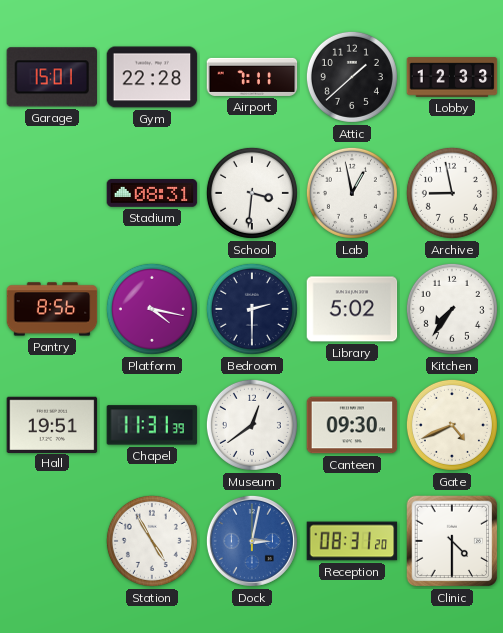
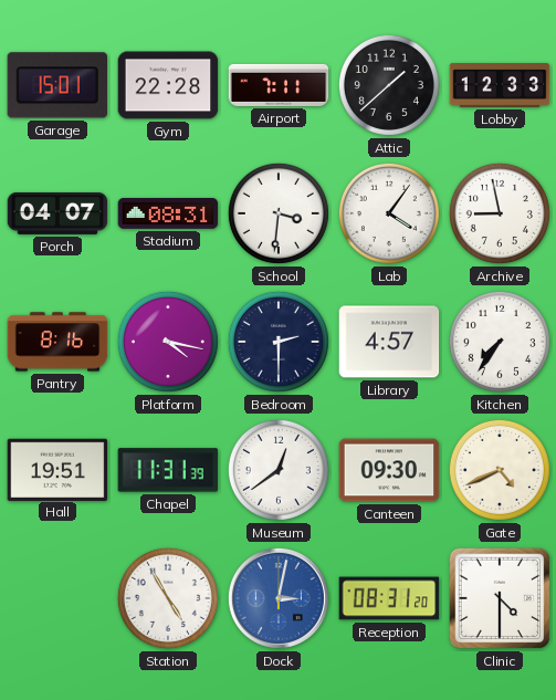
Porch: none -> 04:07
Lab: 12:58 -> 4:06
Pantry: 8:56 -> 8:16
Library: 5:02 -> 4:57
